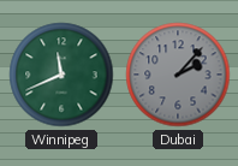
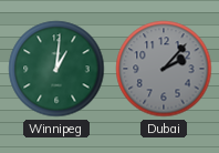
Winnipeg: 11:41 -> 1:01
